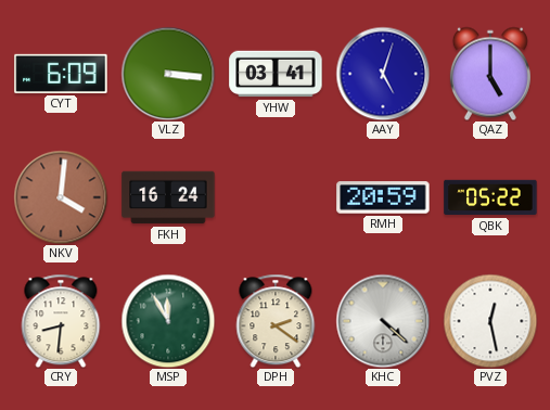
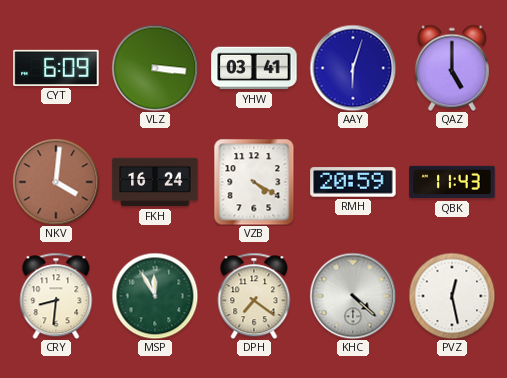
AAY: 5:03 -> 6:03
VZB: none -> 4:20
QBK: 05:22 -> 11:43
DPH: 2:21 -> 7:21
